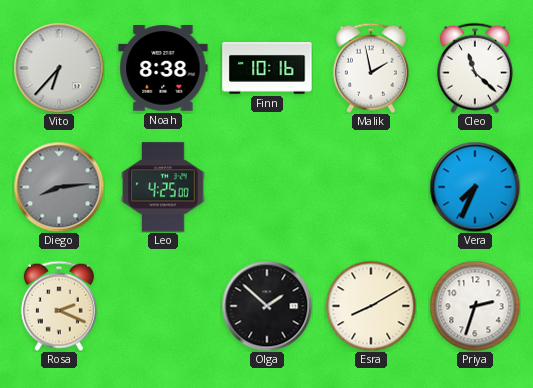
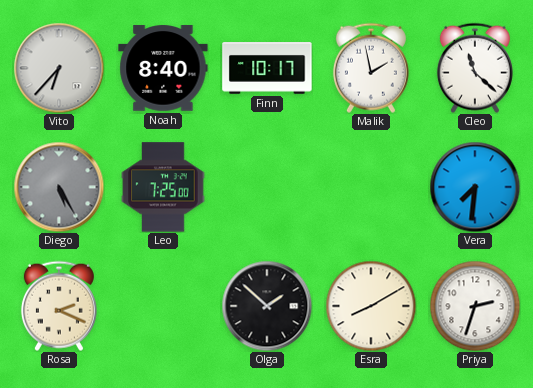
Noah: 8:38 -> 8:40
Finn: 10:16 -> 10:17
Diego: 8:14 -> 5:25
Leo: 4:25 -> 7:25
Vera: 7:34 -> 7:31
